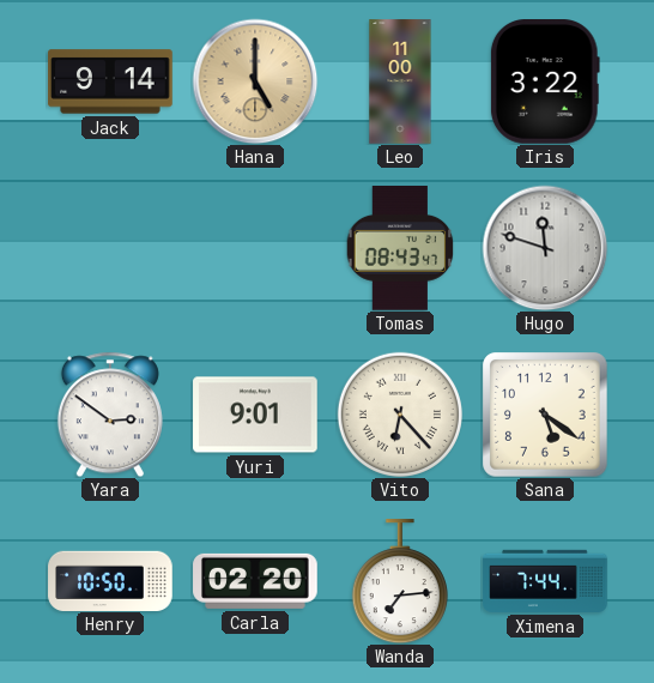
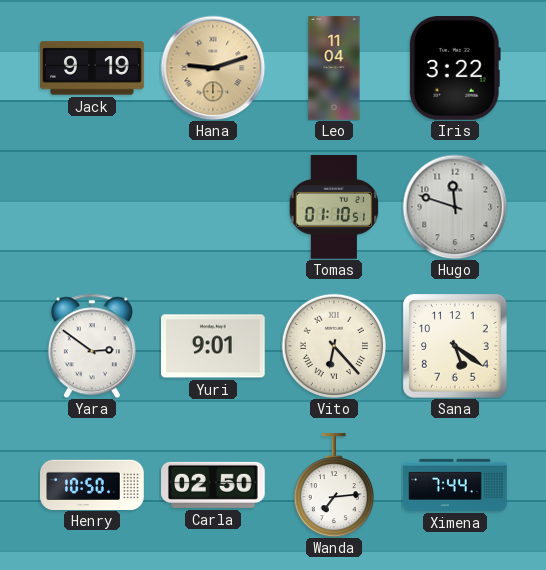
Jack: 9:14 -> 9:19
Hana: 5:00 -> 9:12
Leo: 11:00 -> 11:04
Tomas: 08:43 -> 01:10
Carla: 02:20 -> 02:50
